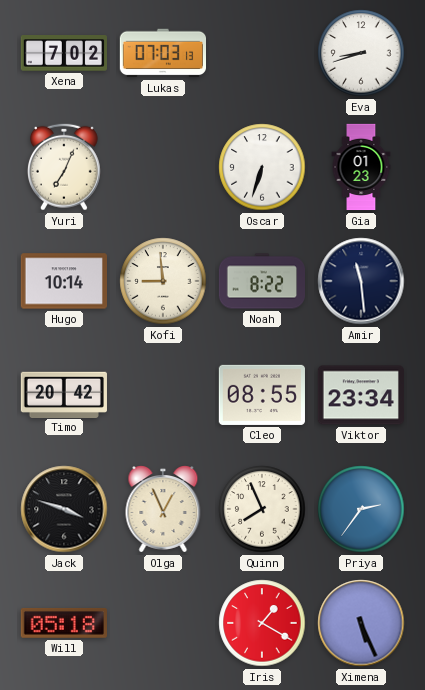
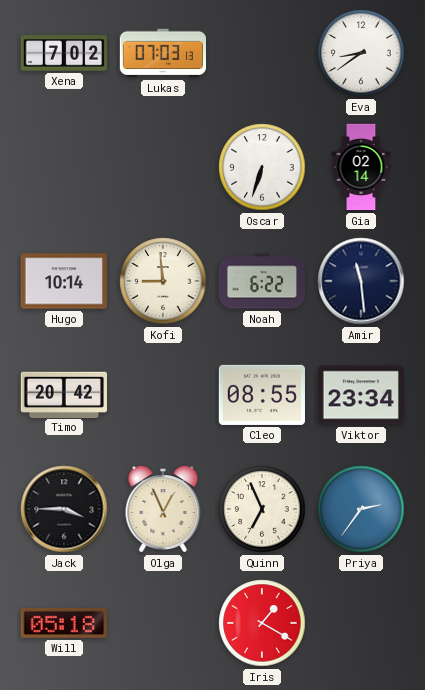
Eva: 8:42 -> 8:39
Yuri: 7:04 -> none
Gia: 01:23 -> 02:14
Noah: 8:22 -> 6:22
Jack: 3:48 -> 3:45
Quinn: 7:56 -> 6:56
Ximena: 5:26 -> none
